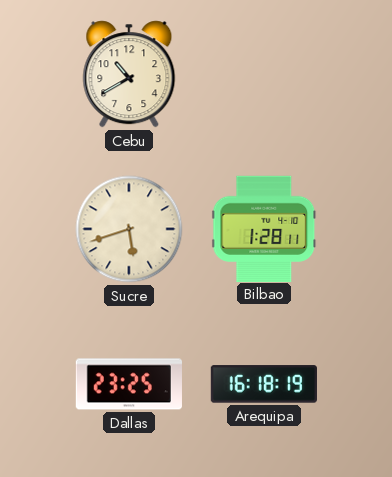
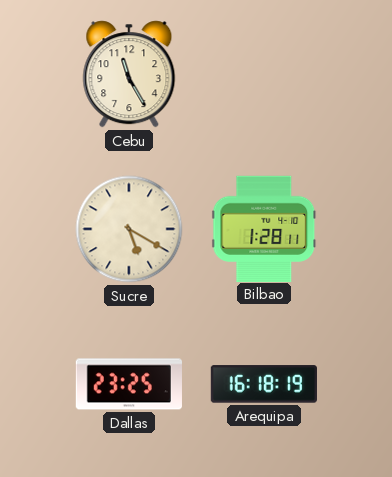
Cebu: 10:40 -> 11:25
Sucre: 5:42 -> 5:20
